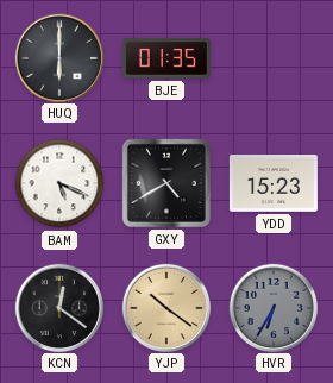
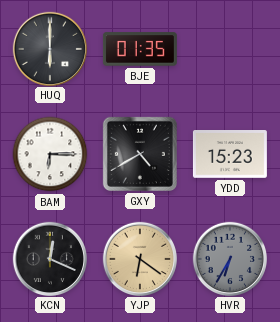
BAM: 5:19 -> 6:15
KCN: 12:21 -> 12:19
YJP: 10:21 -> 6:21
